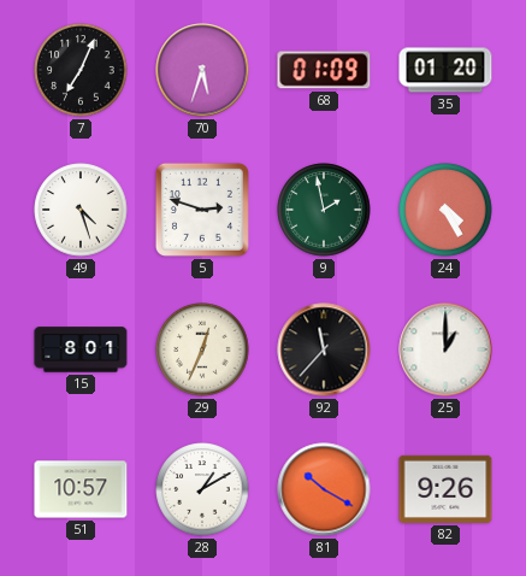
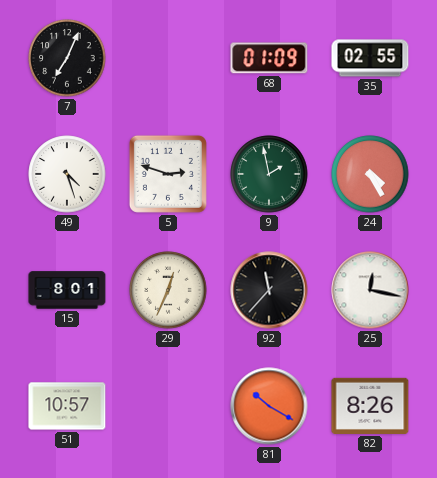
70: 5:33 -> none
35: 01:20 -> 02:55
25: 1:00 -> 12:17
28: 1:10 -> none
82: 9:26 -> 8:26
